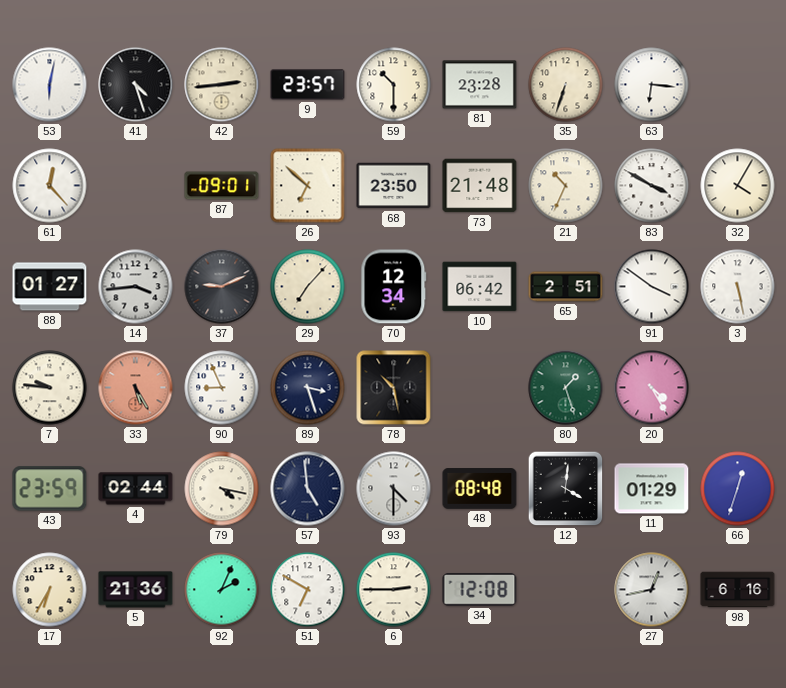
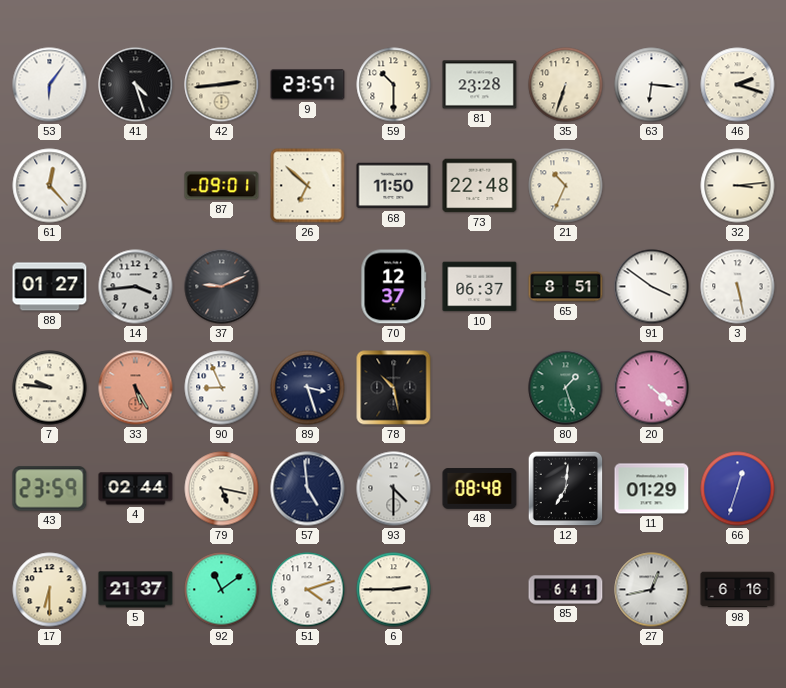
53: 6:02 -> 6:06
46: none -> 2:18
68: 23:50 -> 11:50
73: 21:48 -> 22:48
83: 3:50 -> none
32: 4:05 -> 3:14
29: 7:07 -> none
70: 12:34 -> 12:37
10: 06:42 -> 06:37
65: 2:51 -> 8:51
20: 4:25 -> 4:22
79: 4:17 -> 5:17
12: 4:01 -> 7:01
17: 6:35 -> 6:30
5: 21:36 -> 21:37
92: 2:04 -> 11:09
51: 6:50 -> 4:12
34: 12:08 -> none
85: none -> 6:41
